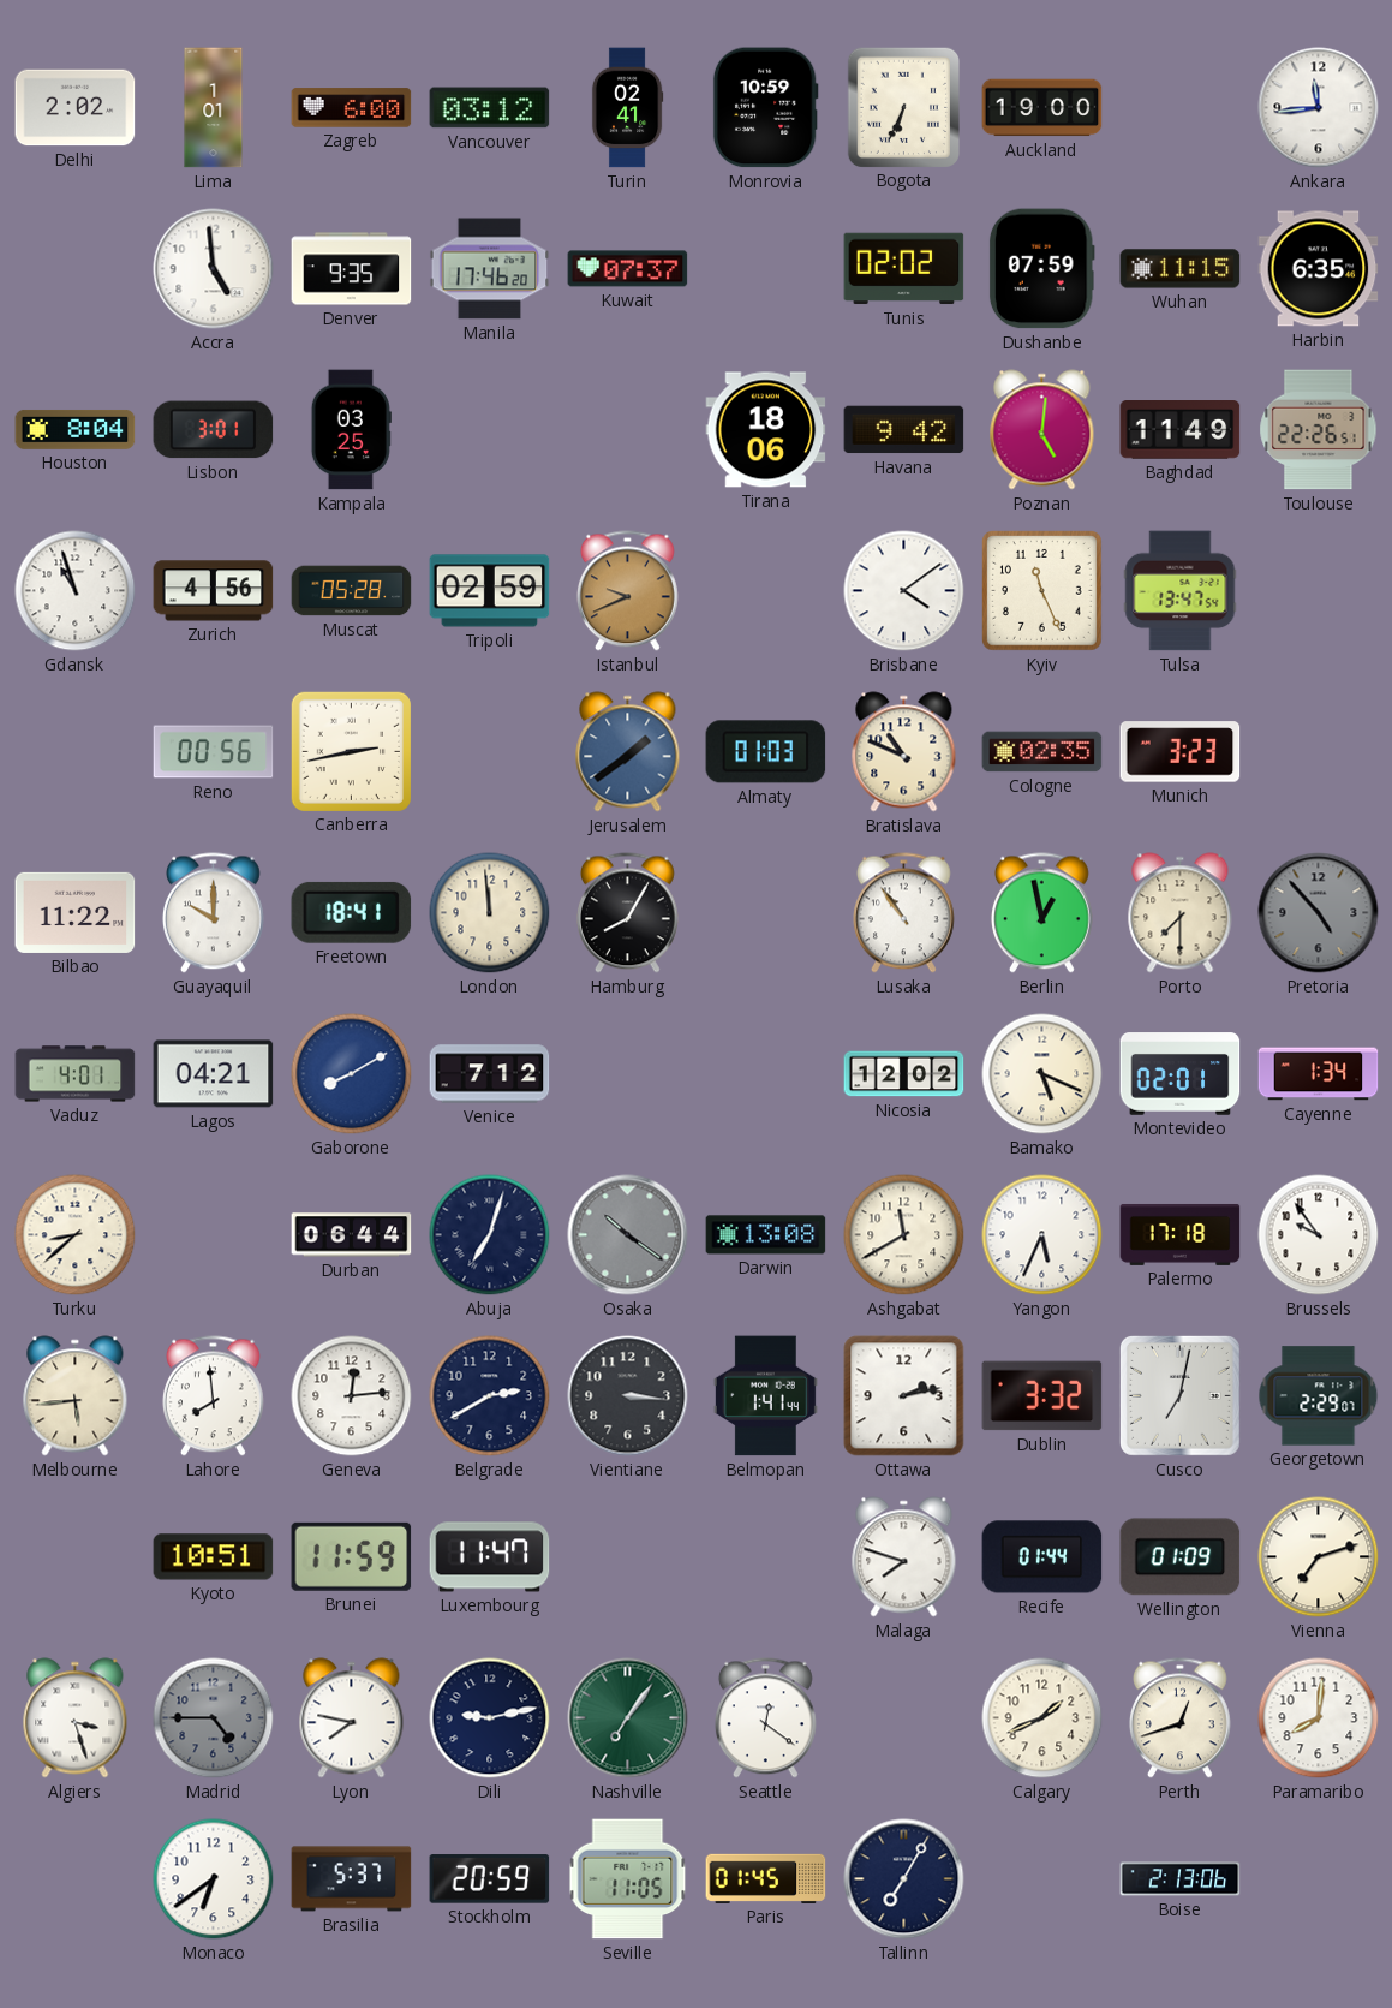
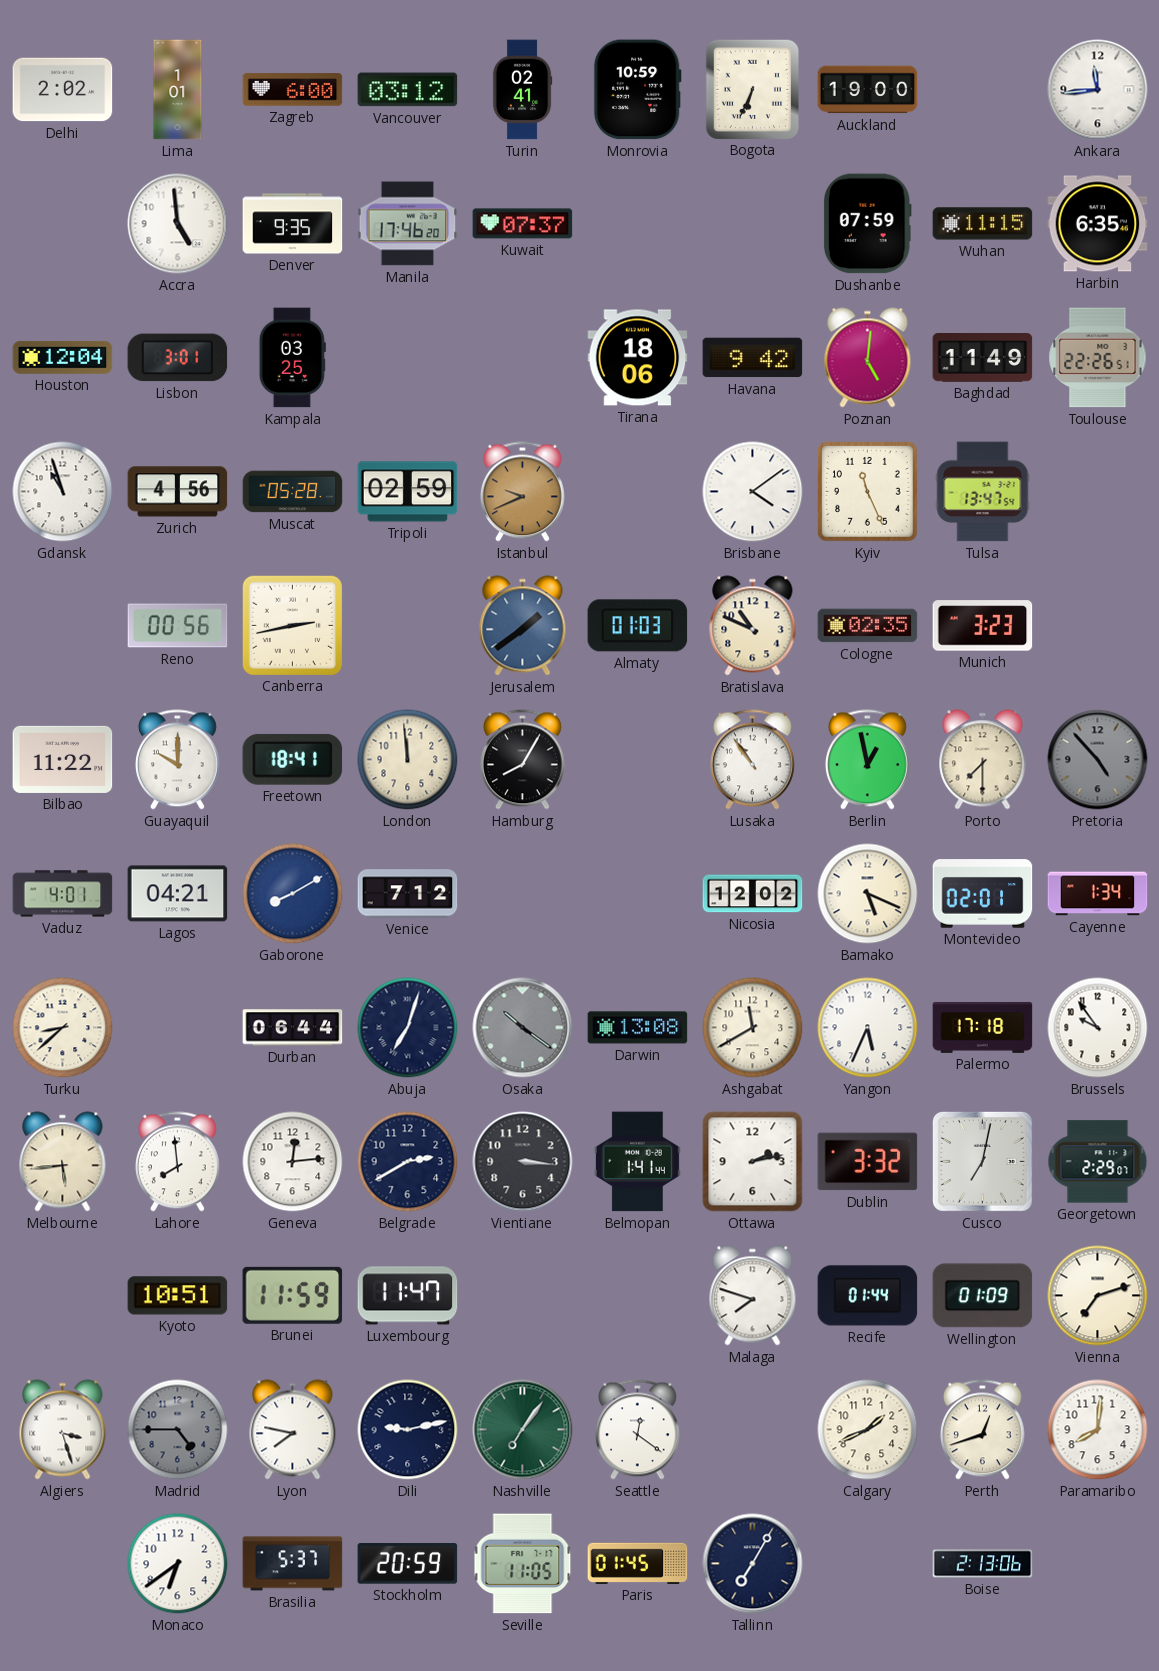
Tunis: 02:02 -> none
Houston: 8:04 -> 12:04
